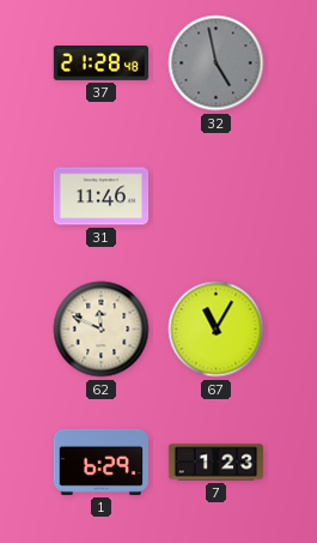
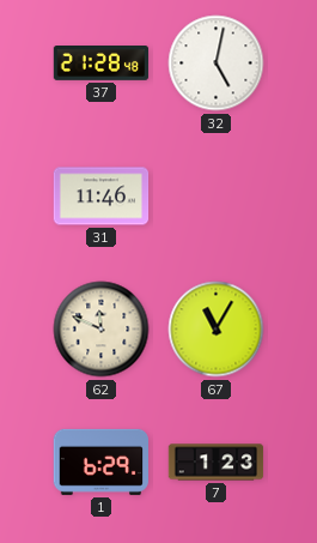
32: 4:58 -> 5:02
32 dial: grey -> white
